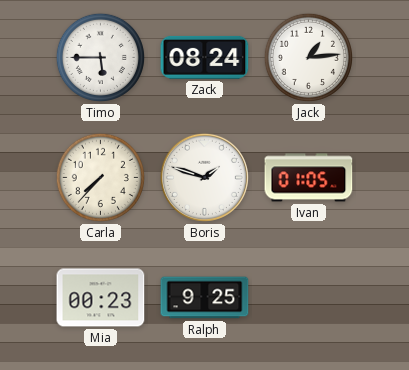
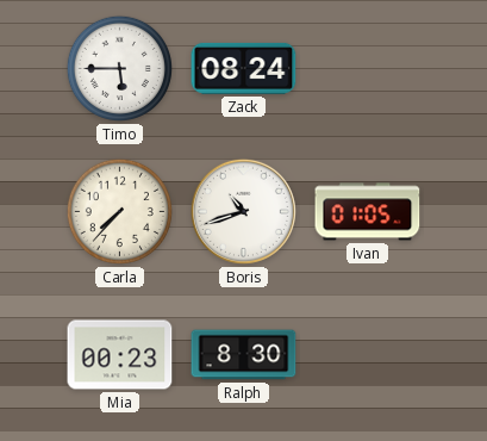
Jack: 1:14 -> none
Boris: 1:48 -> 10:42
Ralph: 9:25 -> 8:30
